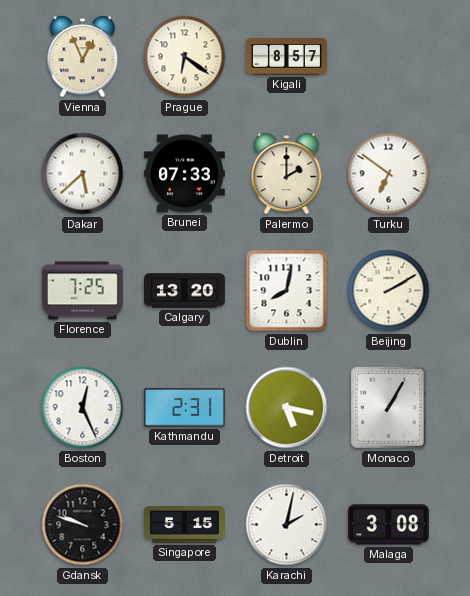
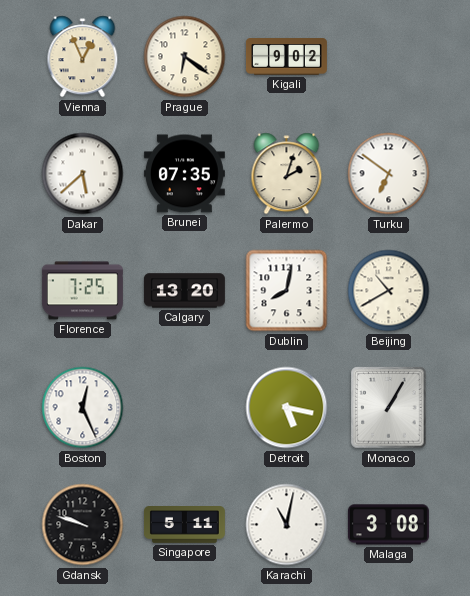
Kigali: 8:57 -> 9:02
Brunei: 07:33 -> 07:35
Palermo: 2:00 -> 2:03
Beijing: 2:10 -> 10:40
Kathmandu: 2:31 -> none
Singapore: 5:15 -> 5:11
Karachi: 2:02 -> 11:02
